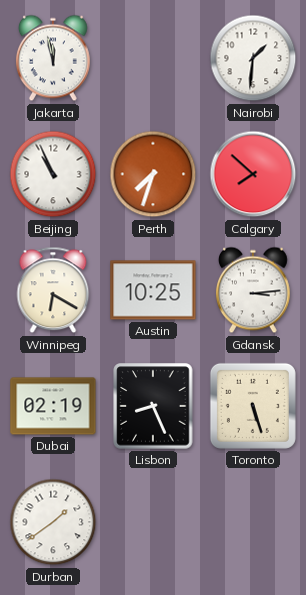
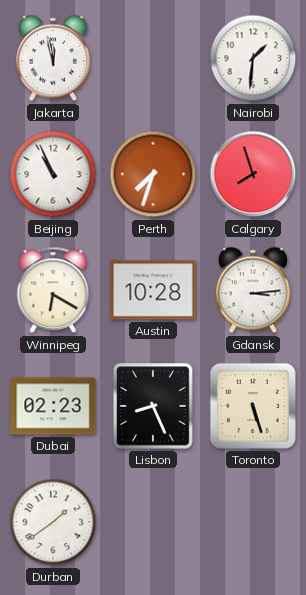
Calgary: 7:52 -> 7:57
Austin: 10:25 -> 10:28
Dubai: 02:19 -> 02:23
